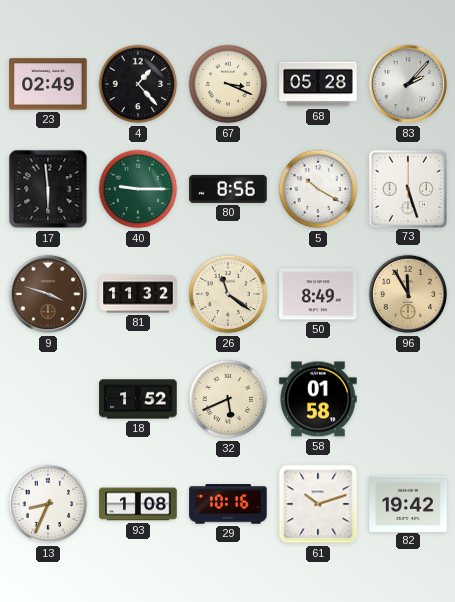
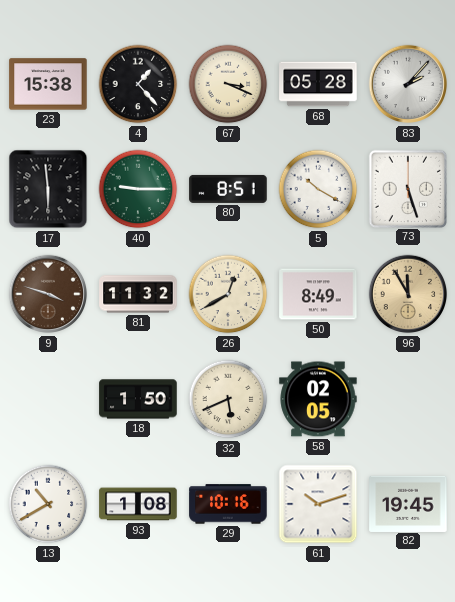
23: 02:49 -> 15:38
80: 8:56 -> 8:51
26: 11:21 -> 12:40
18: 1:52 -> 1:50
58: 01:58 -> 02:05
13: 8:34 -> 10:40
82: 19:42 -> 19:45
